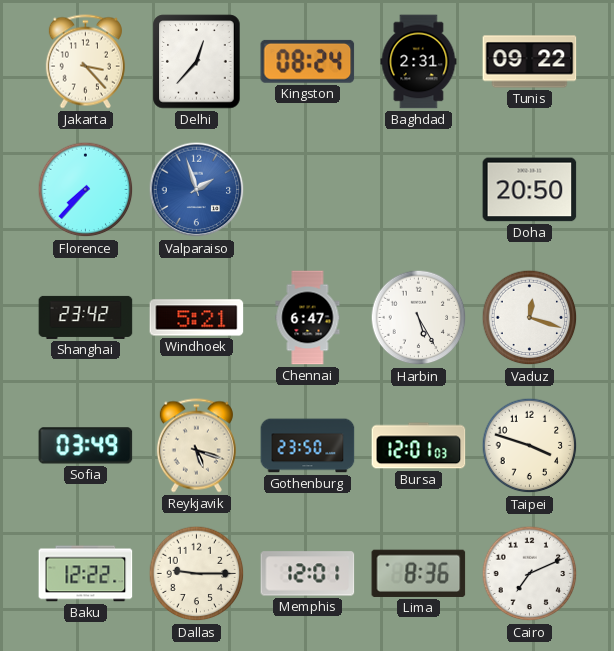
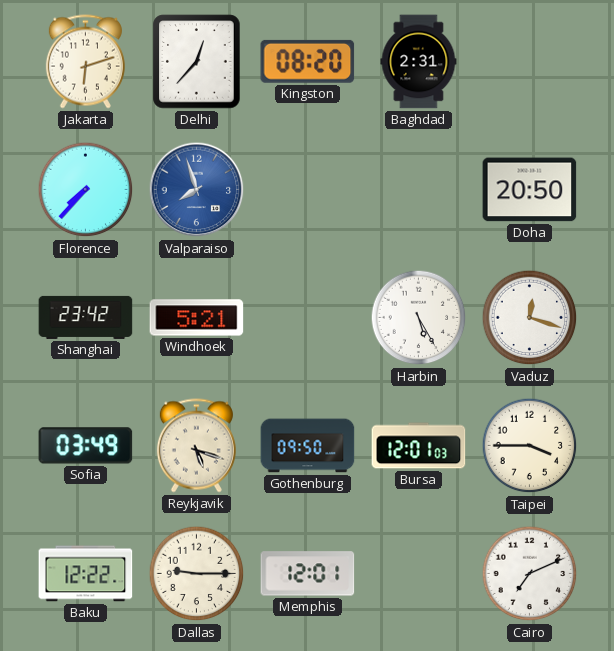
Jakarta: 3:23 -> 6:12
Kingston: 08:24 -> 08:20
Tunis: 09:22 -> none
Valparaiso: 1:57 -> 7:57
Chennai: 6:47 -> none
Gothenburg: 23:50 -> 09:50
Taipei: 3:48 -> 3:45
Lima: 8:36 -> none
